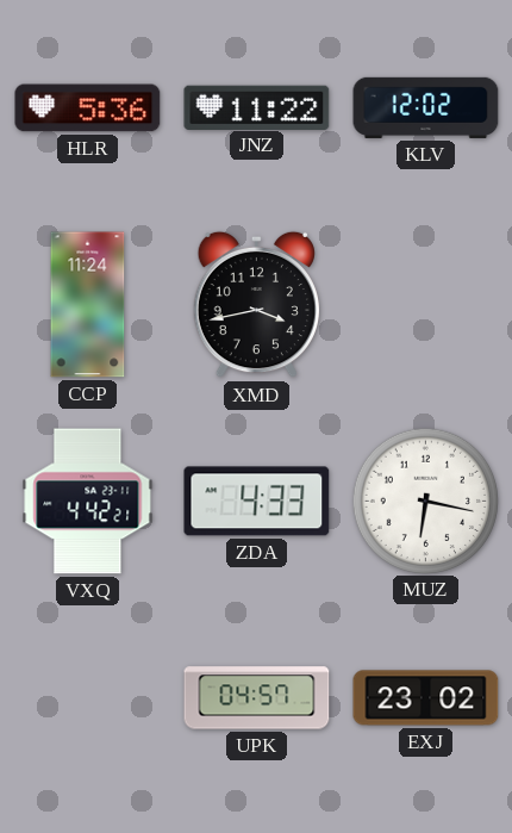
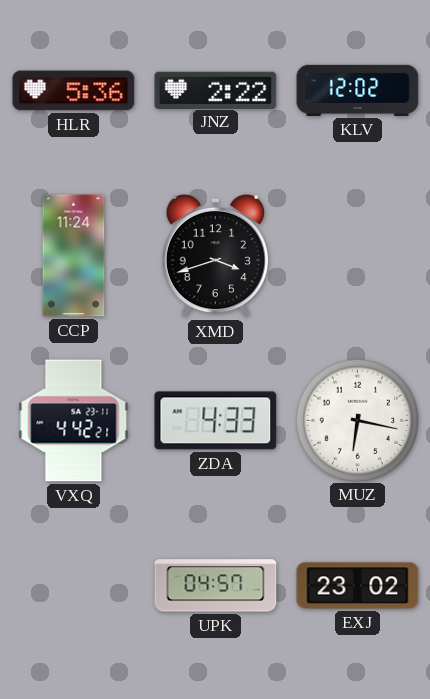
JNZ: 11:22 -> 2:22
XMD: 3:43 -> 3:42
